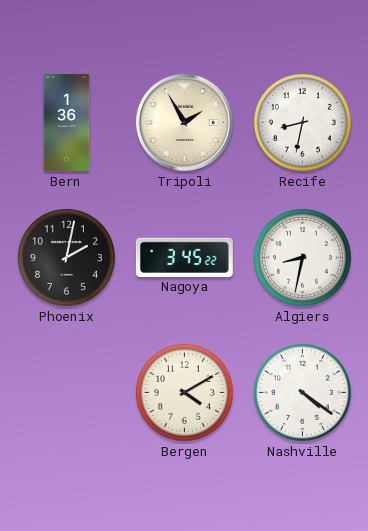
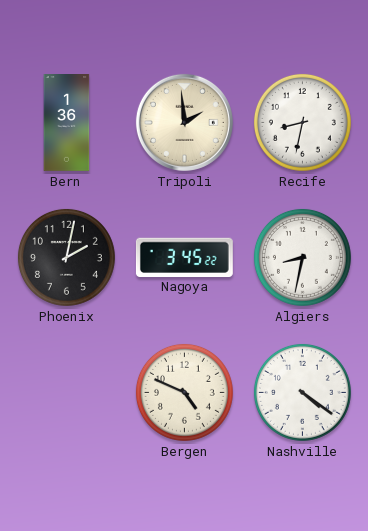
Tripoli: 1:55 -> 1:59
Bergen: 4:10 -> 4:49
